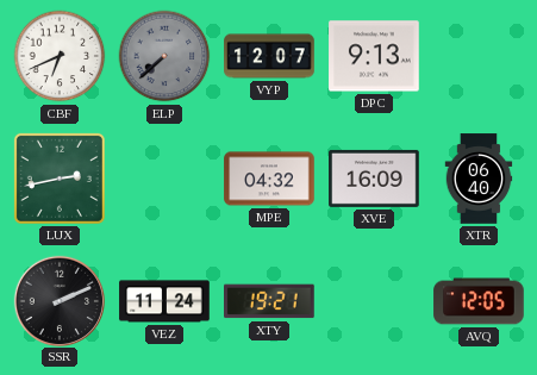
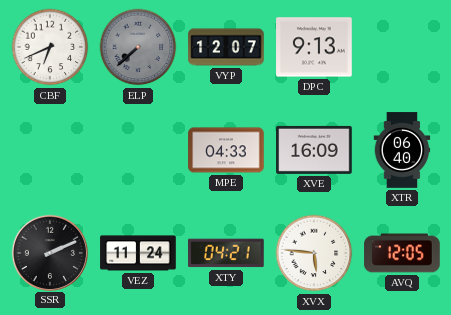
LUX: 2:43 -> none
MPE: 04:32 -> 04:33
XTY: 19:21 -> 04:21
XVX: none -> 5:46
